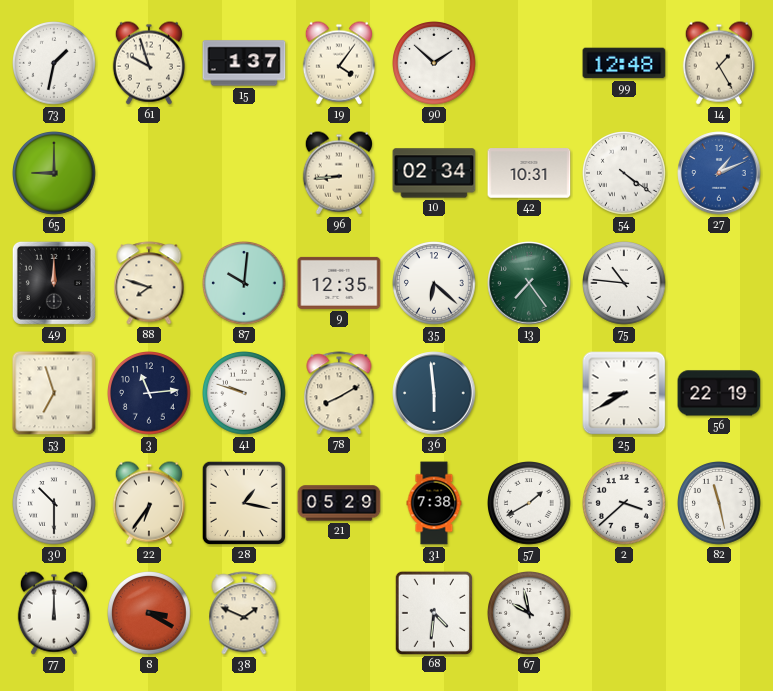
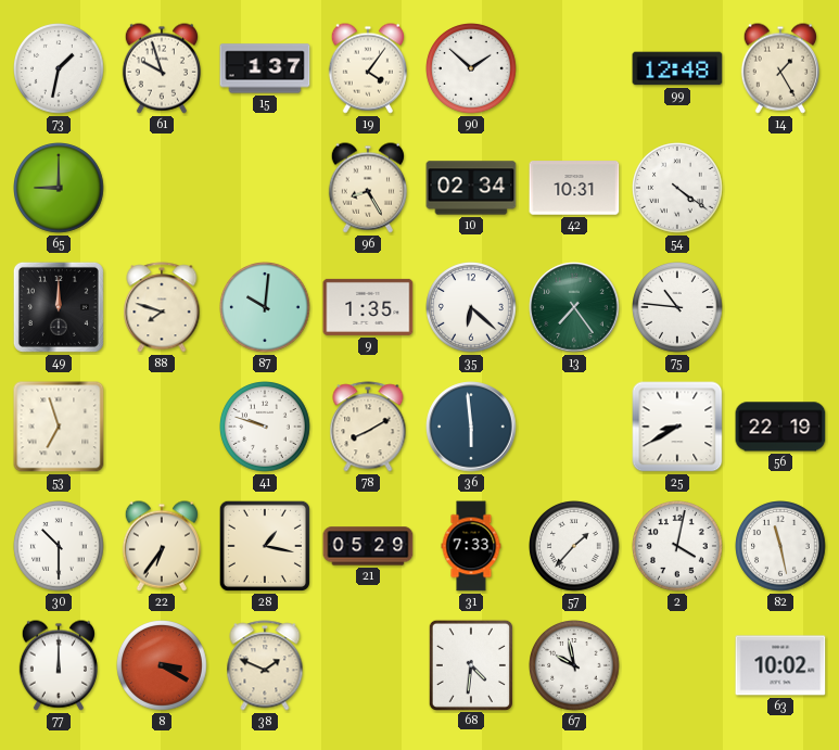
96: 8:44 -> 8:25
27: 1:11 -> none
9: 12:35 -> 1:35
3: 11:14 -> none
31: 7:38 -> 7:33
57: 1:40 -> 1:37
2: 3:38 -> 4:02
63: none -> 10:02
